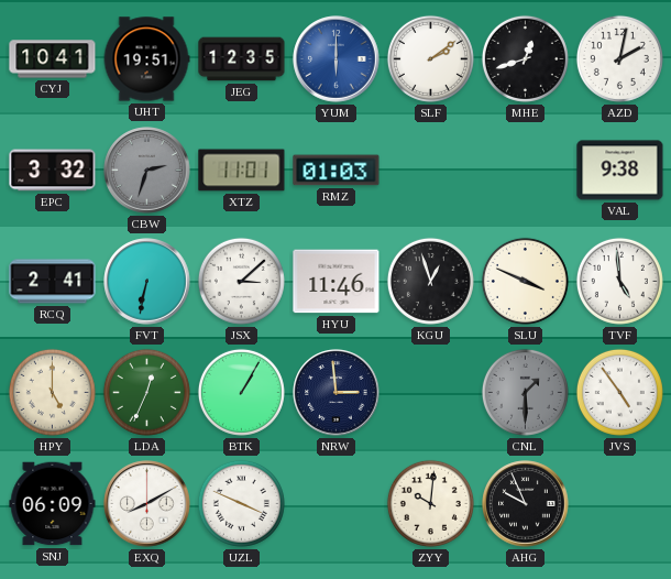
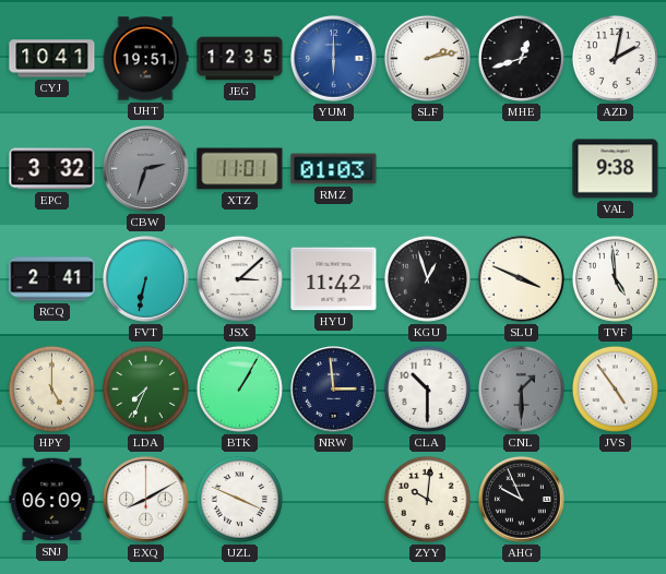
SLF: 2:09 -> 2:13
HYU: 11:46 -> 11:42
LDA: 12:34 -> 7:34
CLA: none -> 10:30
